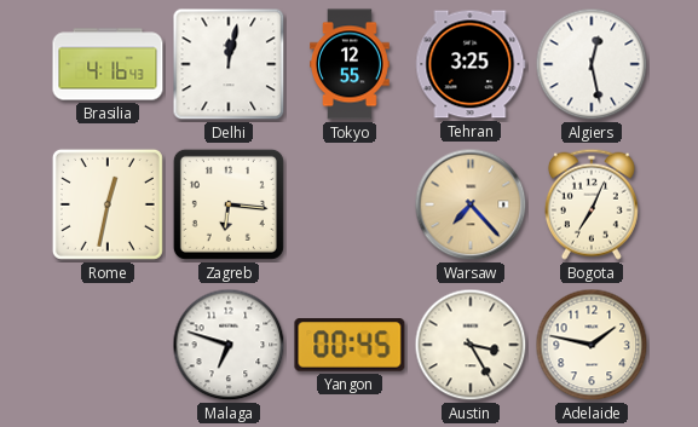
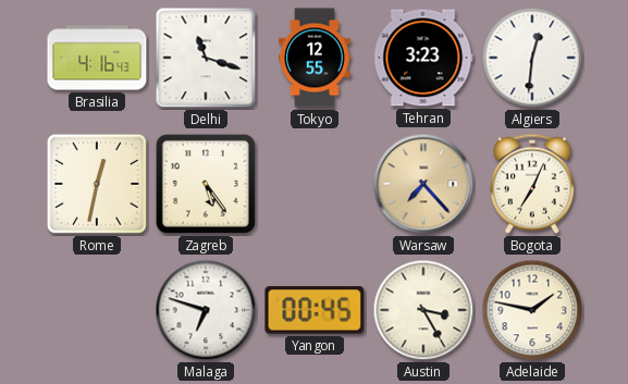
Delhi: 12:02 -> 11:18
Tehran: 3:25 -> 3:23
Algiers: 12:28 -> 12:31
Zagreb: 6:16 -> 5:24
